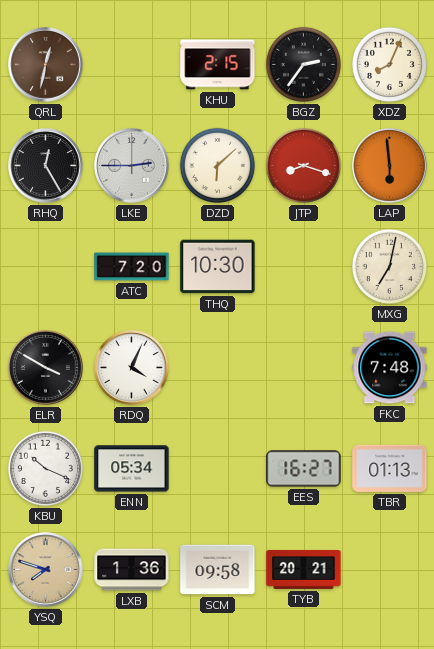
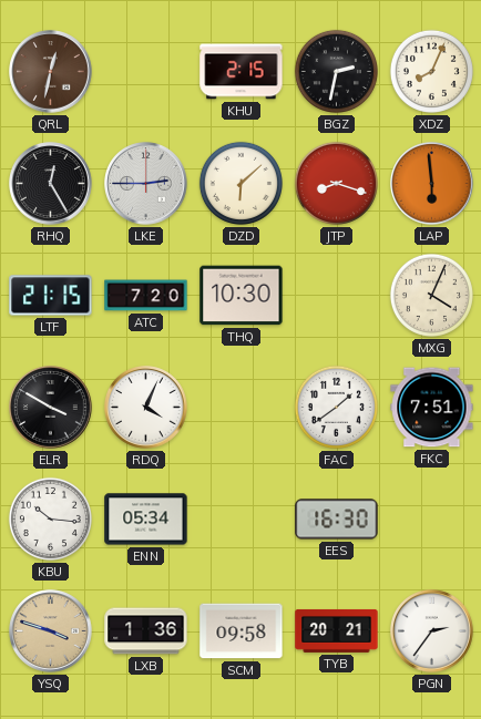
BGZ: 2:36 -> 2:32
LTF: none -> 21:15
MXG: 7:02 -> 4:04
FAC: none -> 1:39
FKC: 7:48 -> 7:51
KBU: 10:19 -> 10:16
EES: 16:27 -> 16:30
TBR: 01:13 -> none
YSQ: 7:48 -> 3:48
PGN: none -> 2:36
